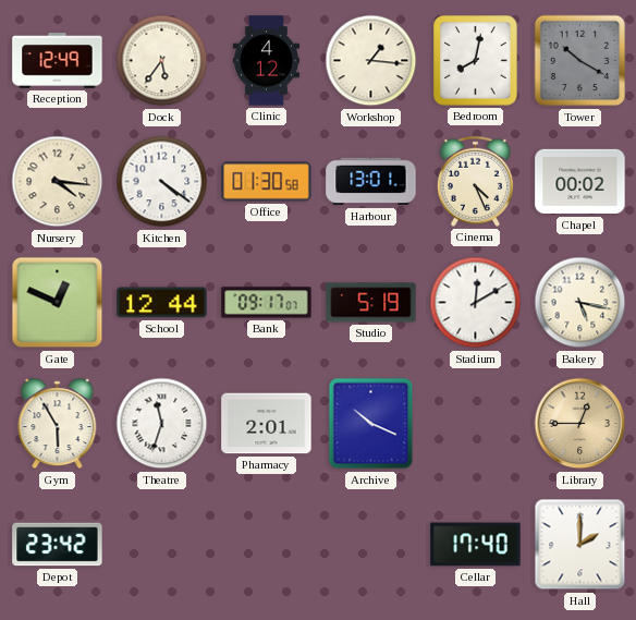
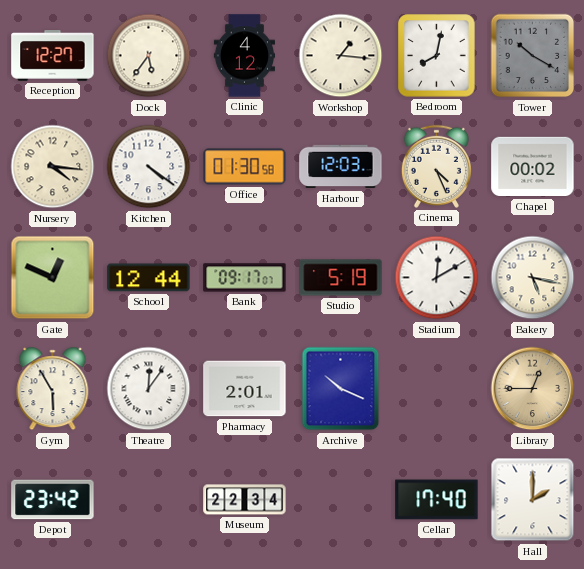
Reception: 12:49 -> 12:27
Harbour: 13:01 -> 12:03
Theatre: 11:33 -> 12:06
Museum: none -> 22:34
